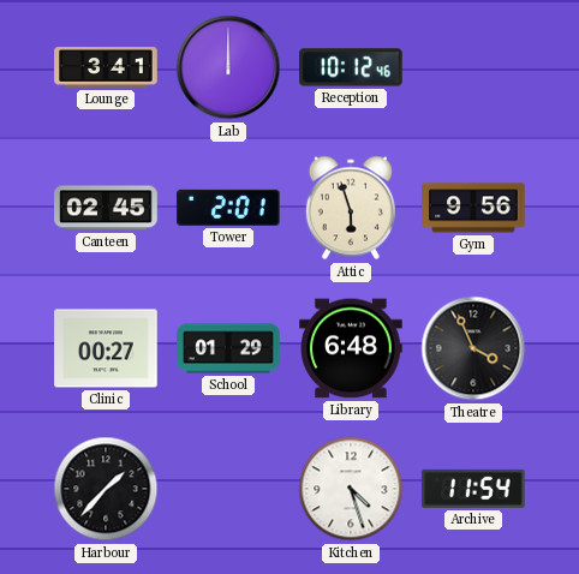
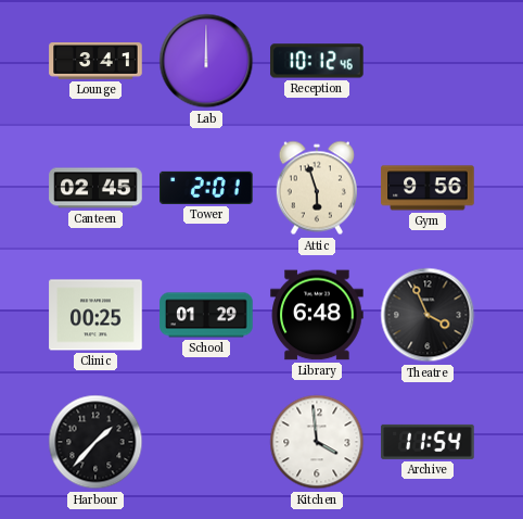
Clinic: 00:27 -> 00:25
Kitchen: 4:27 -> 3:59
